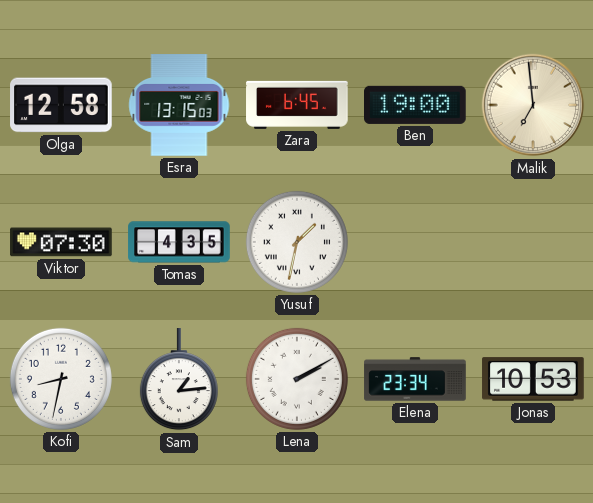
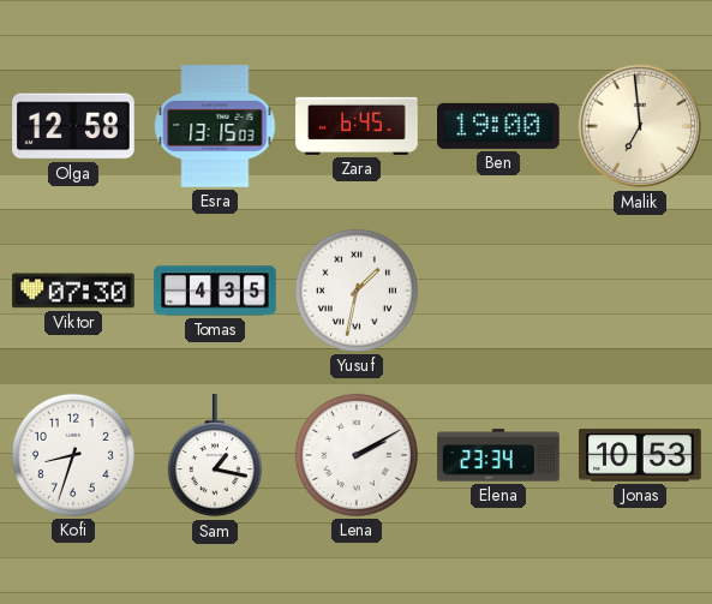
Kofi: 8:32 -> 8:33
Sam: 1:14 -> 1:17
